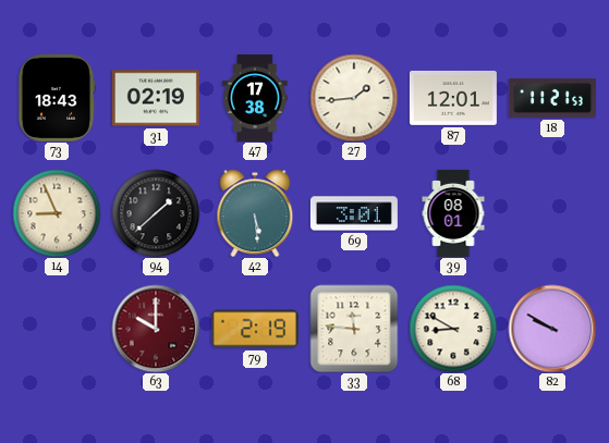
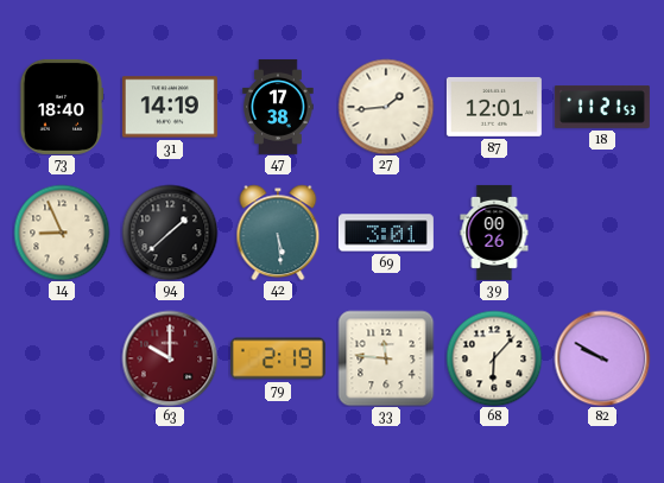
73: 18:43 -> 18:40
31: 02:19 -> 14:19
39: 08:01 -> 00:26
68: 8:50 -> 6:07
